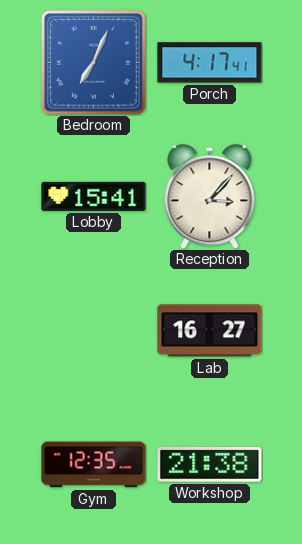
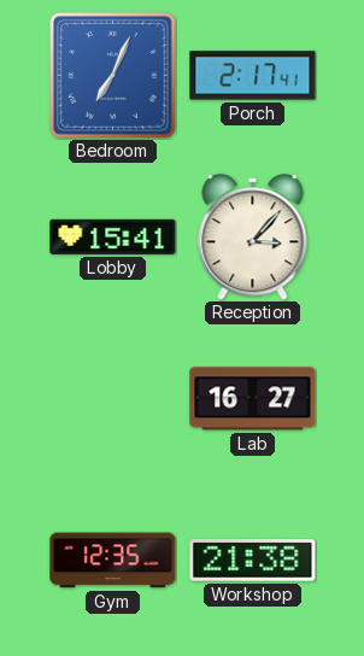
Porch: 4:17 -> 2:17
